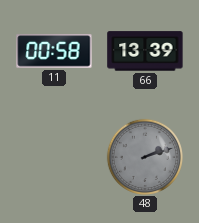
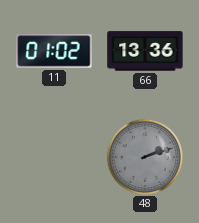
11: 00:58 -> 01:02
66: 13:39 -> 13:36
